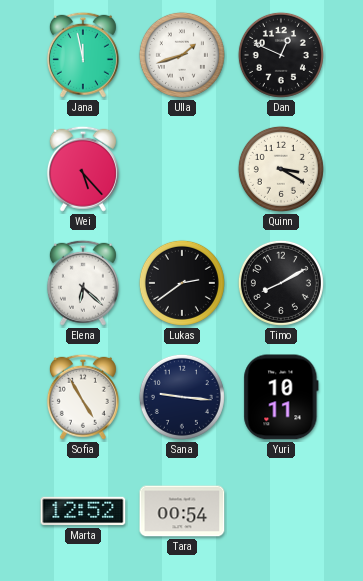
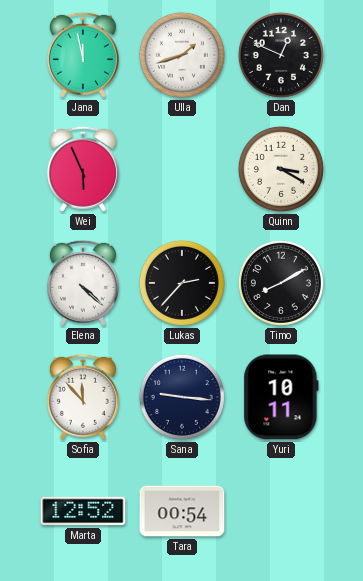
Wei: 5:23 -> 5:56
Elena: 6:22 -> 4:22
Lukas: 2:39 -> 2:37
Sofia: 4:55 -> 11:53
